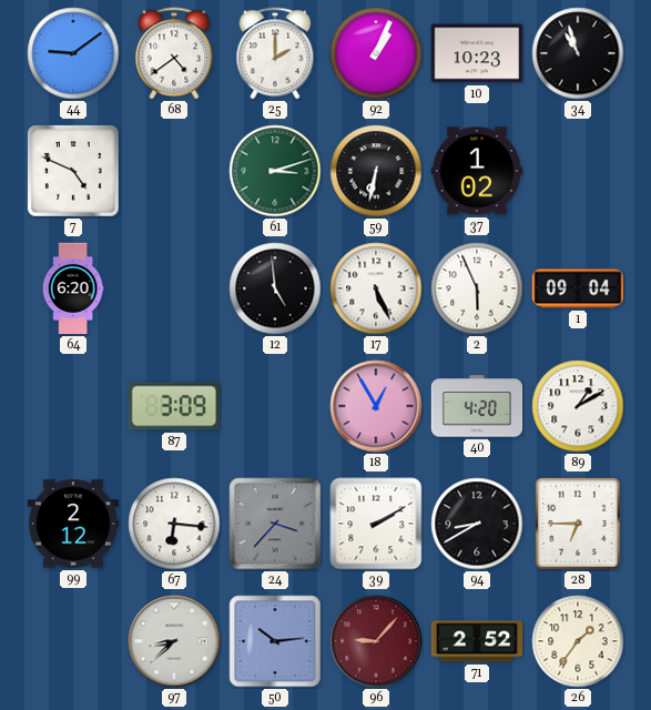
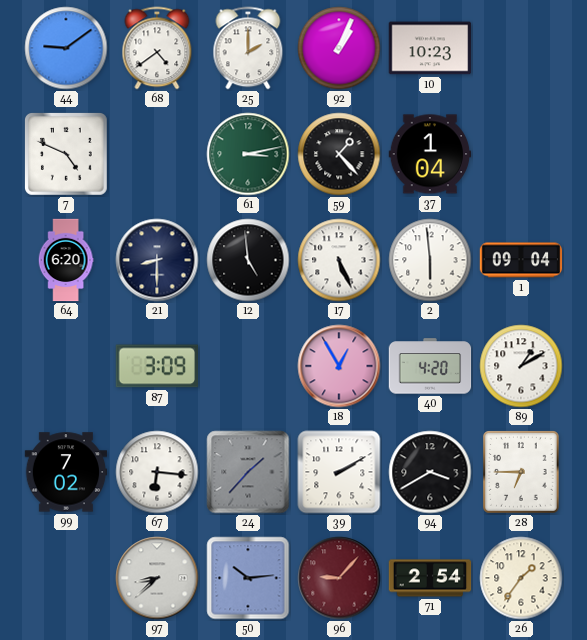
34: 10:57 -> none
61: 3:12 -> 3:13
59: 6:32 -> 1:23
37: 1:02 -> 1:04
21: none -> 8:30
2: 5:56 -> 5:59
99: 2:12 -> 7:02
24: 3:37 -> 1:37
94: 8:40 -> 3:40
71: 2:52 -> 2:54
